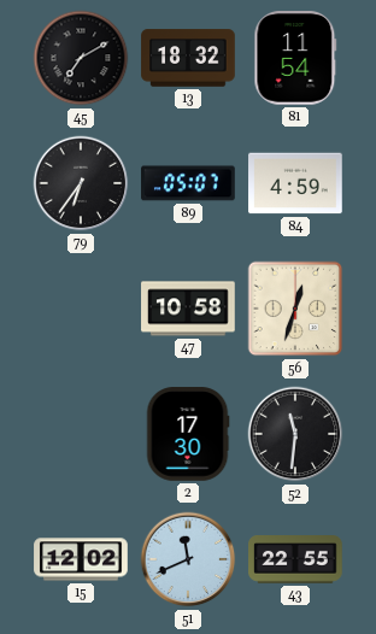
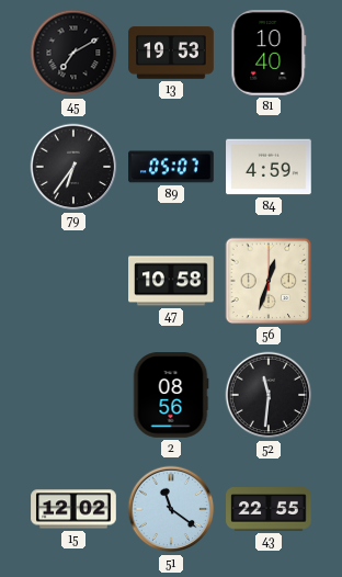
13: 18:32 -> 19:53
81: 11:54 -> 10:40
2: 17:30 -> 08:56
51: 11:41 -> 11:21
